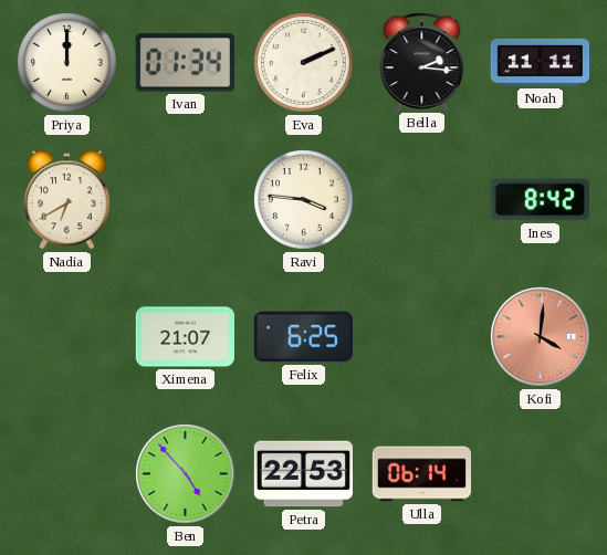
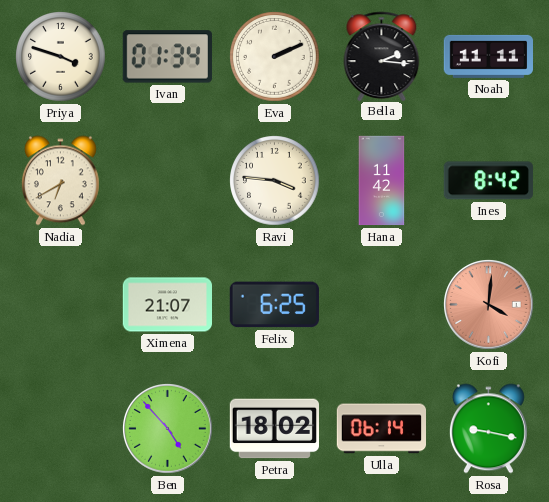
Priya: 12:00 -> 3:48
Hana: none -> 11:42
Petra: 22:53 -> 18:02
Rosa: none -> 9:17
